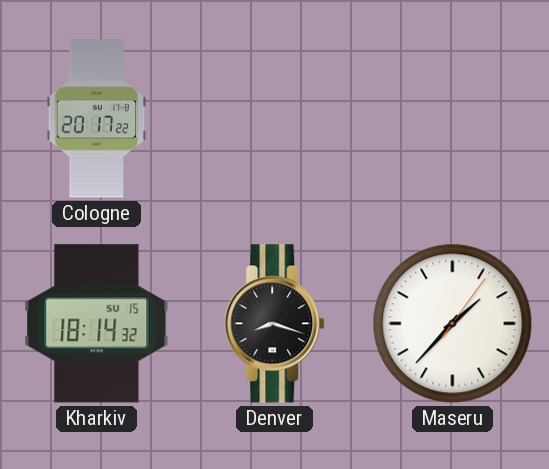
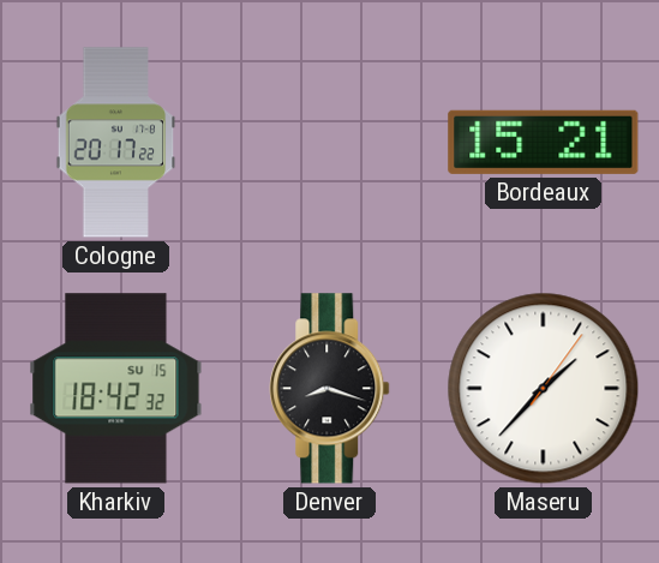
Bordeaux: none -> 15:21
Kharkiv: 18:14 -> 18:42
